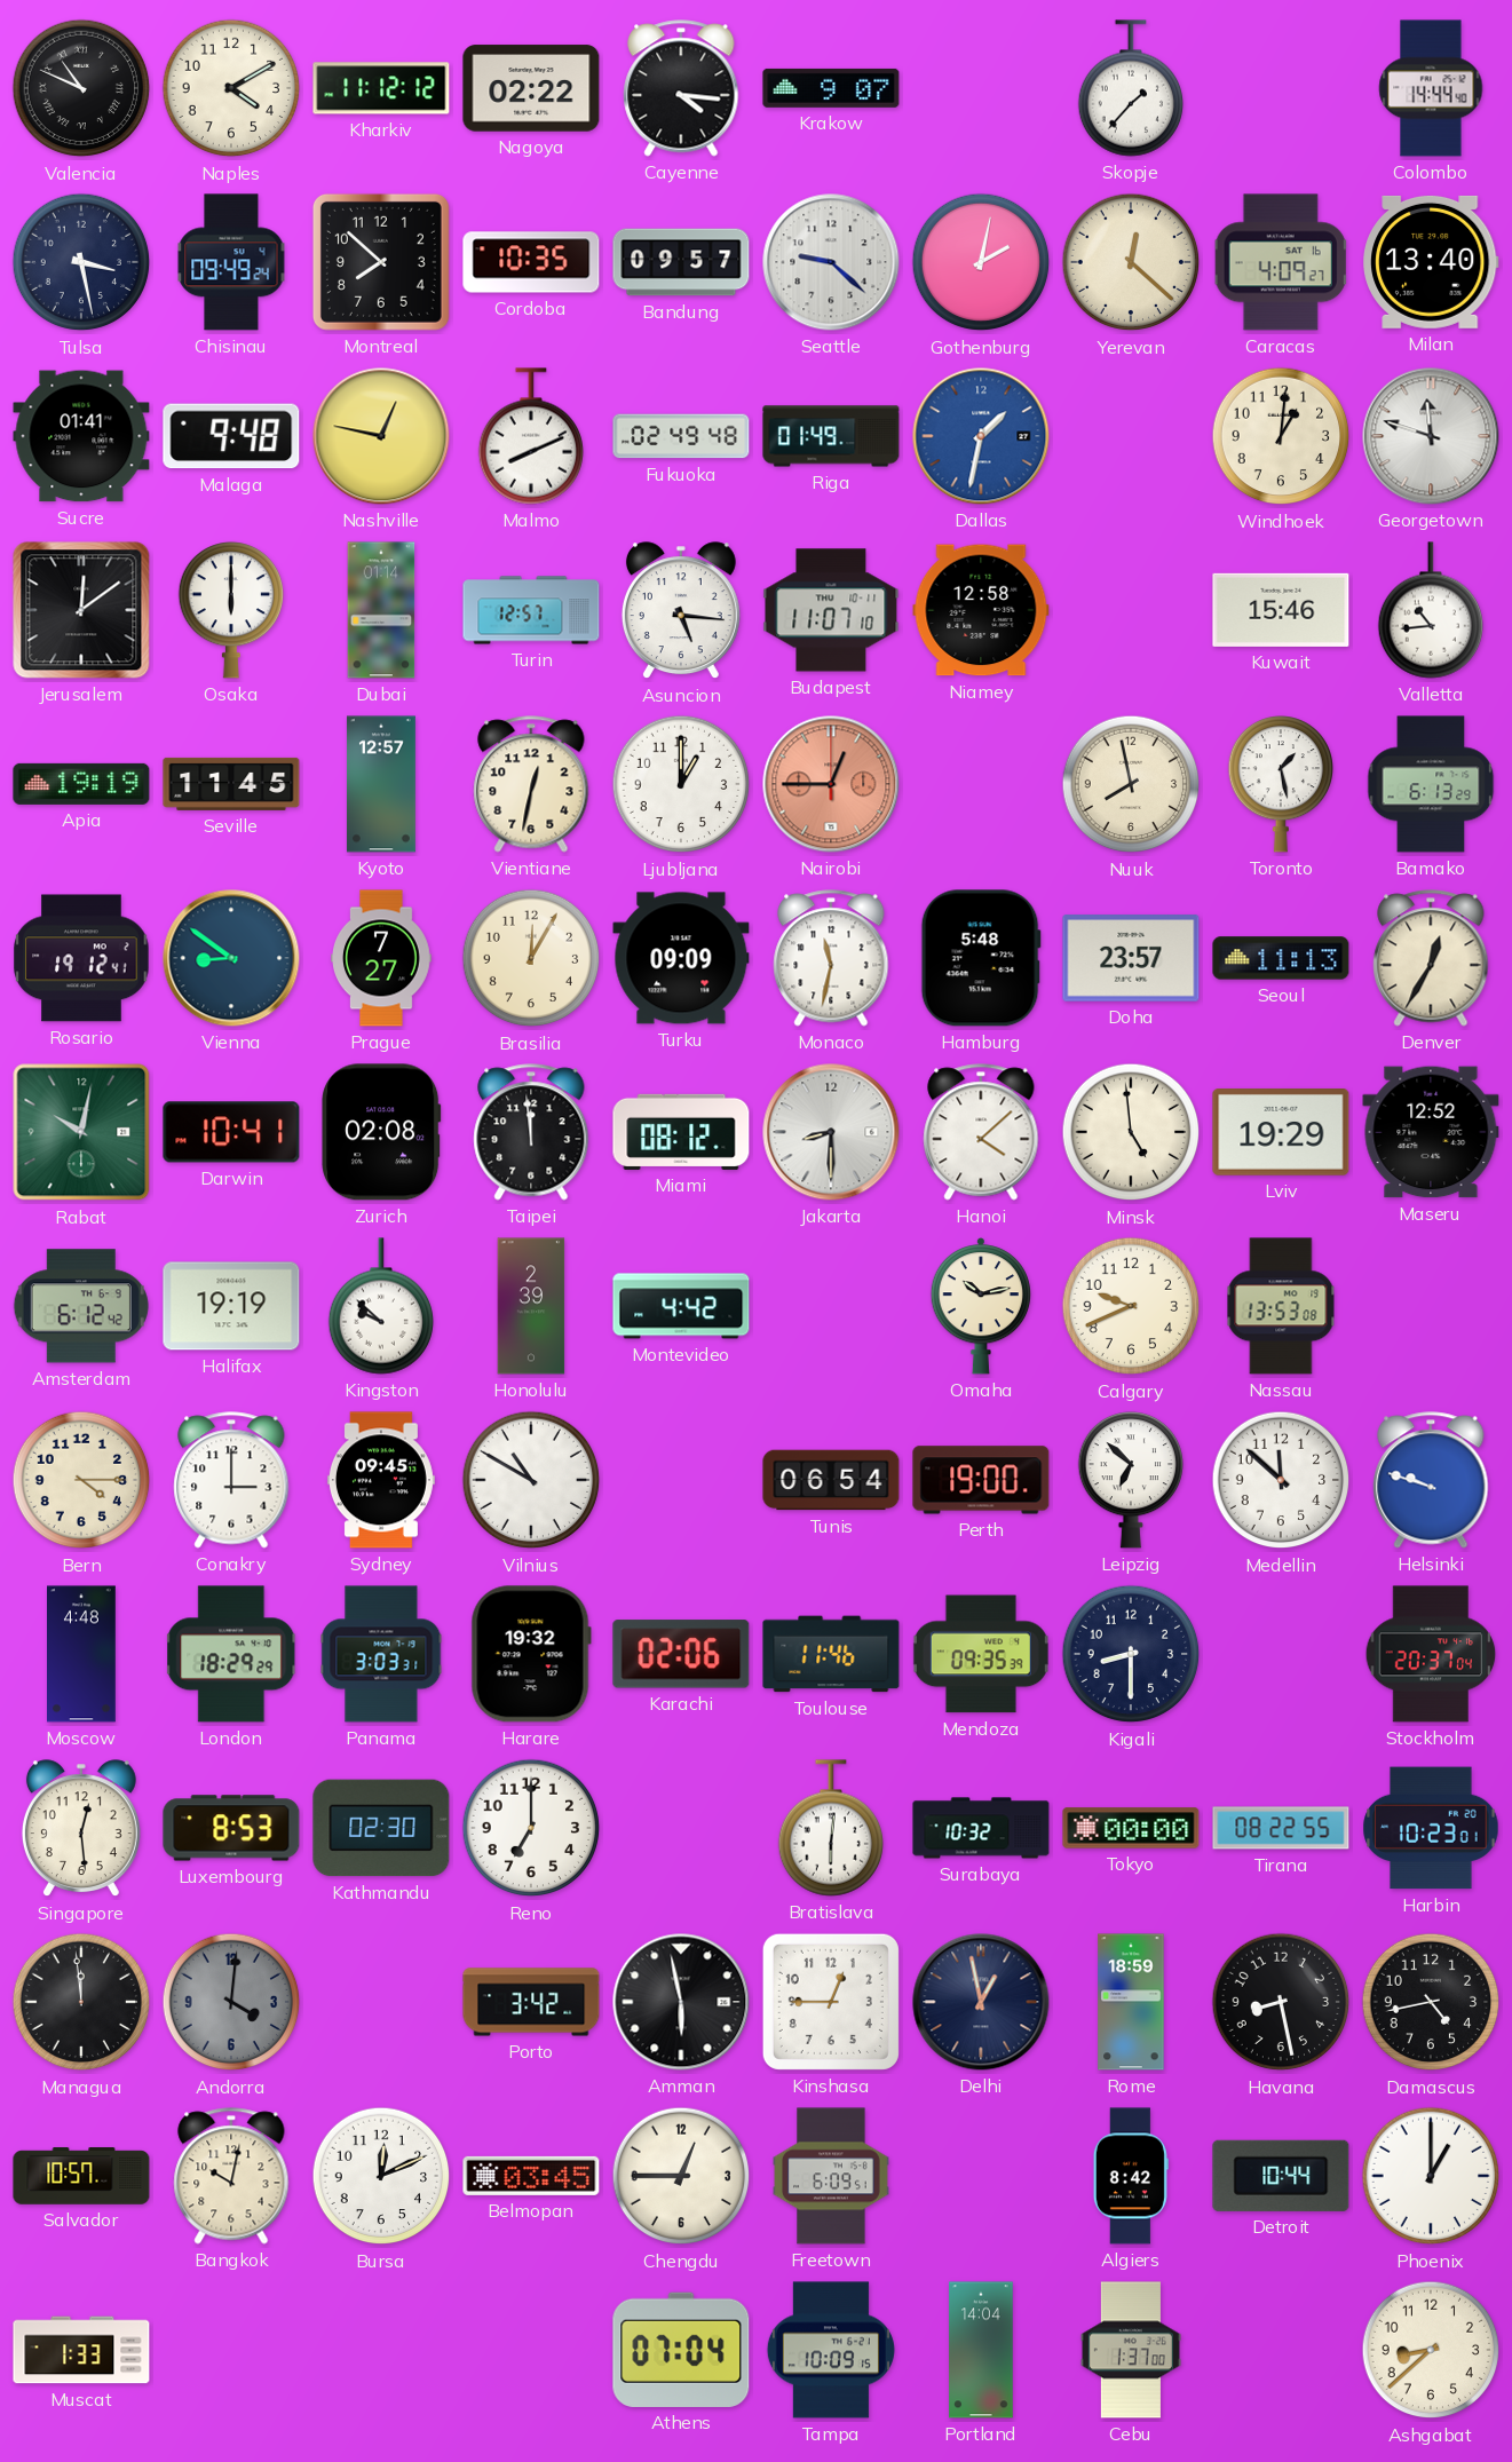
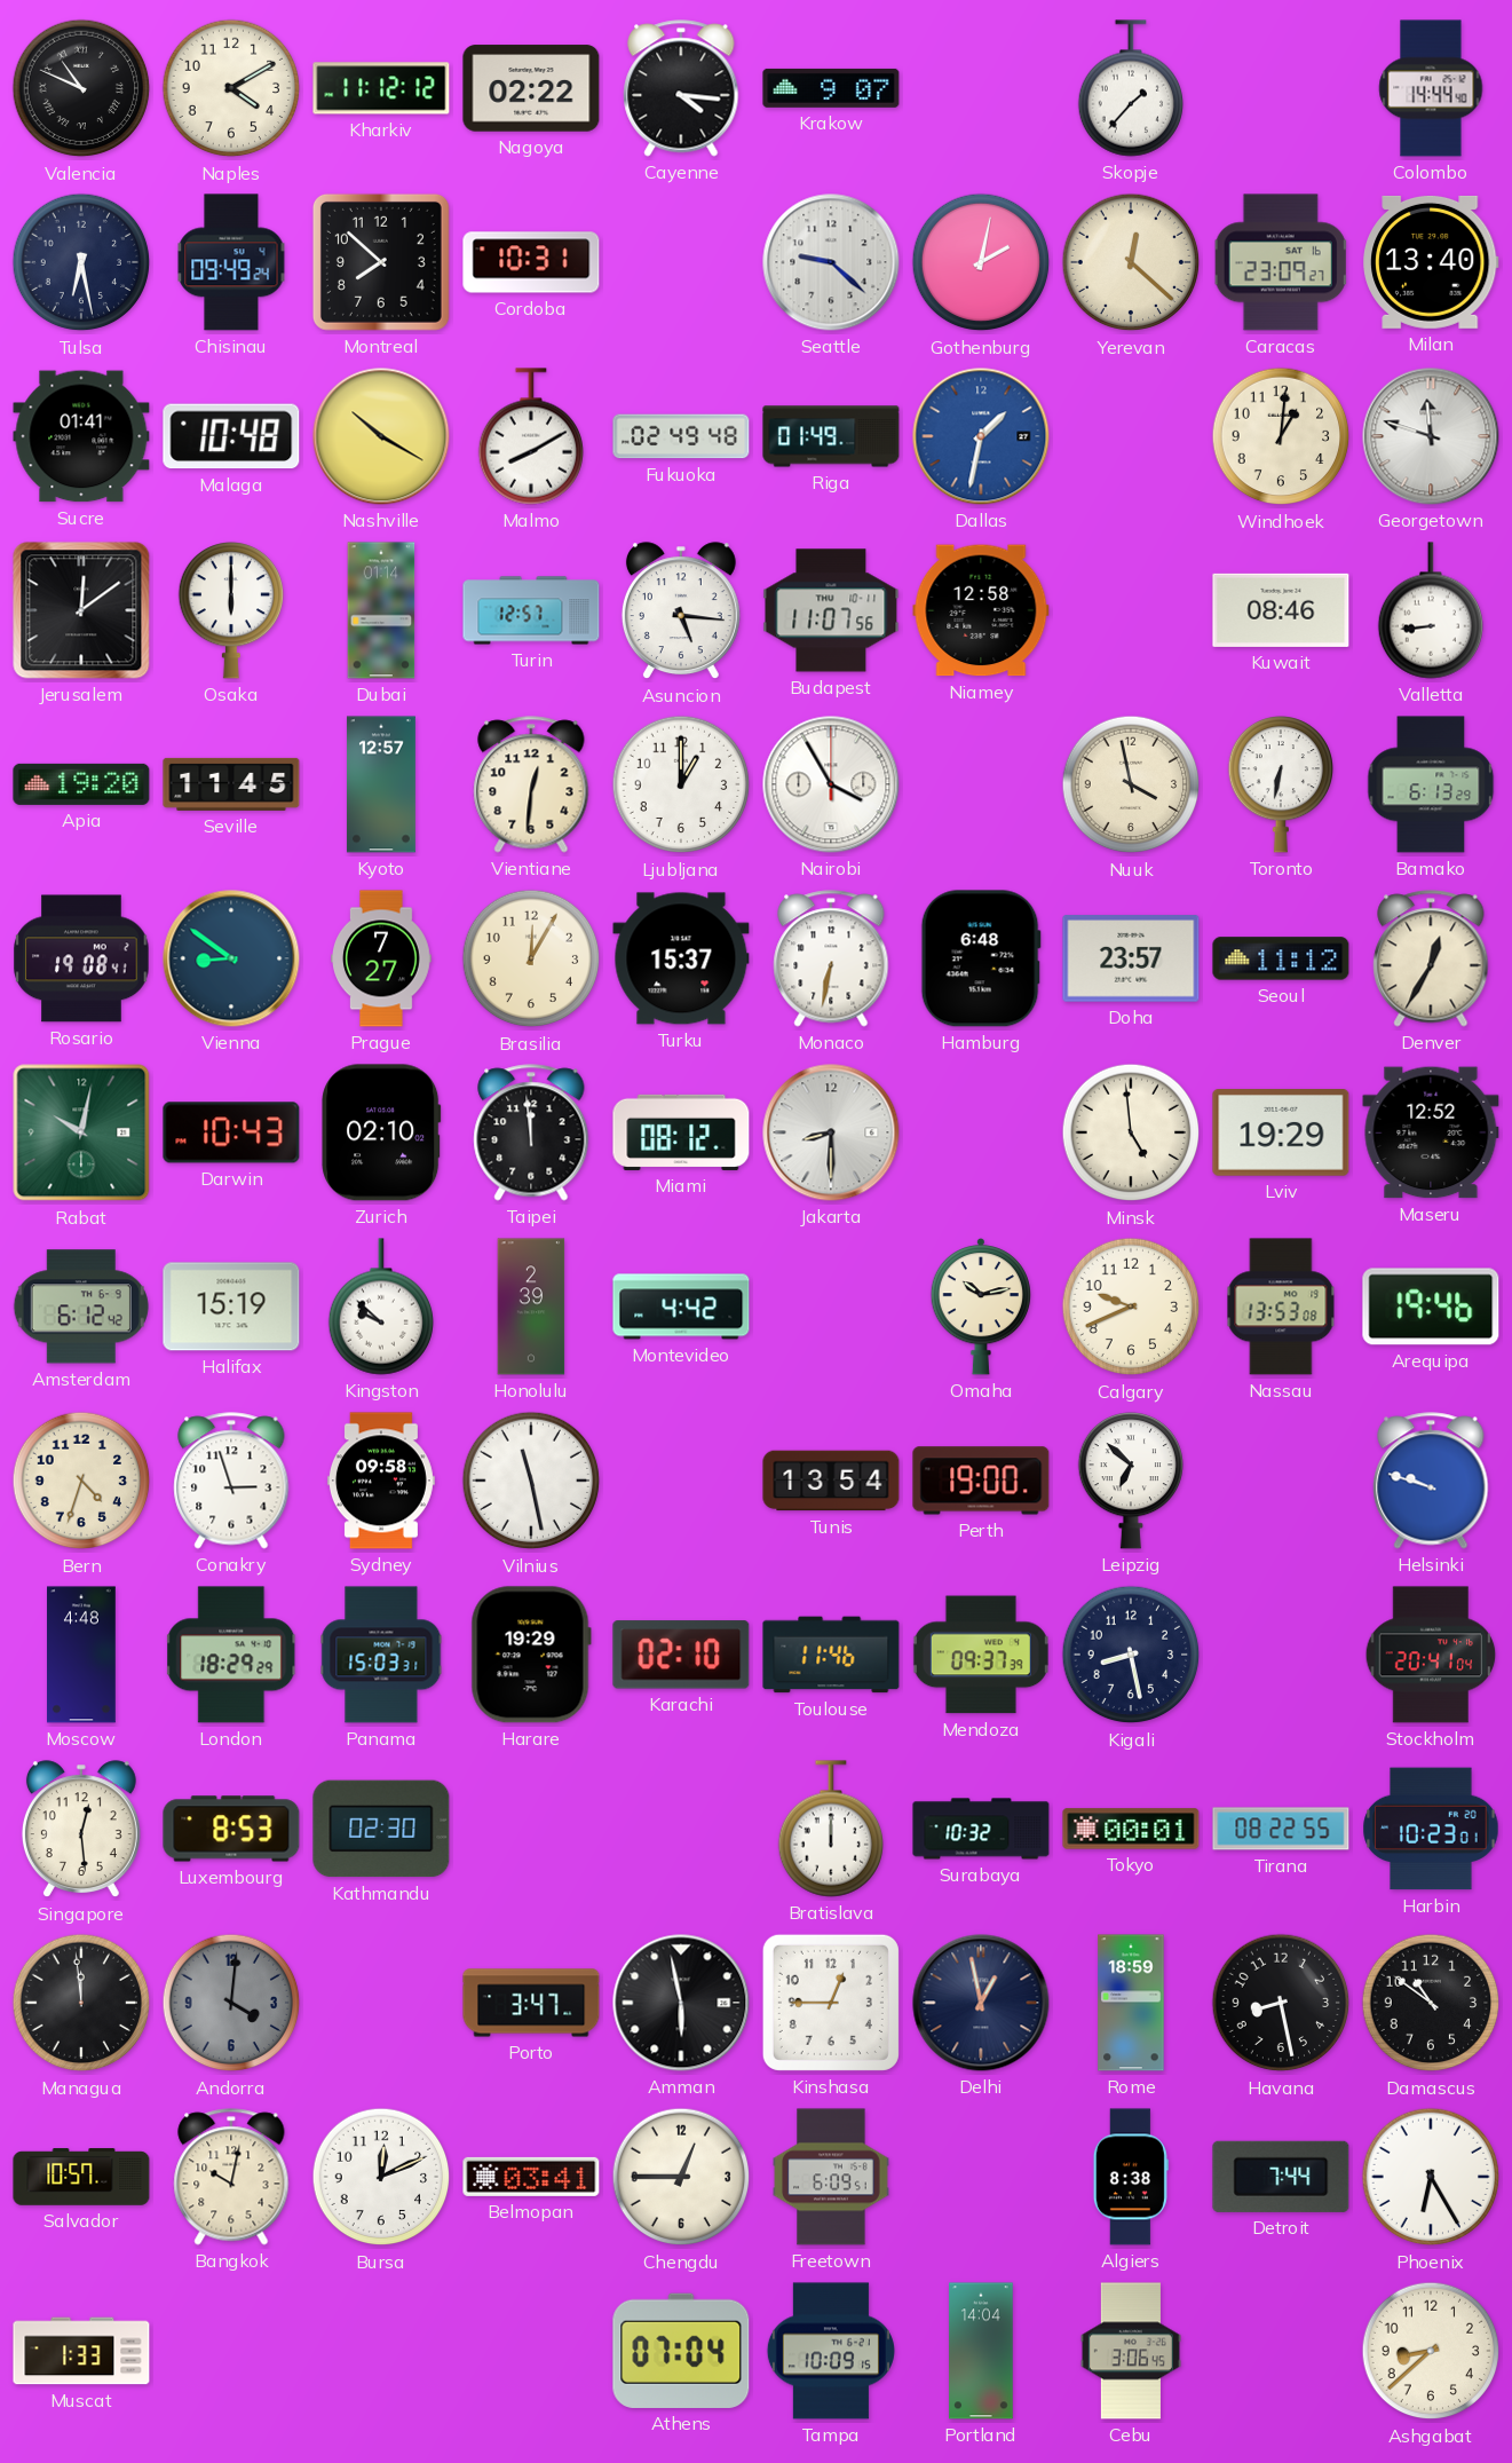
Tulsa: 3:28 -> 6:28
Cordoba: 10:35 -> 10:31
Bandung: 09:57 -> none
Caracas: 4:09 -> 23:09
Malaga: 9:48 -> 10:48
Nashville: 12:47 -> 10:20
Malmo: 8:11 -> 8:10
Budapest: 11:07:10 -> 11:07:56
Kuwait: 15:46 -> 08:46
Valletta: 10:44 -> 8:44
Apia: 19:19 -> 19:20
Vientiane: 12:32 -> 12:31
Nairobi: 12:45 -> 3:55
Nairobi dial: salmon -> white
Nuuk: 7:58 -> 3:58
Toronto: 1:28 -> 6:32
Rosario: 19:12 -> 19:08
Turku: 09:09 -> 15:37
Monaco: 11:32 -> 6:32
Hamburg: 5:48 -> 6:48
Seoul: 11:13 -> 11:12
Darwin: 10:41 -> 10:43
Zurich: 02:08 -> 02:10
Hanoi: 4:08 -> none
Halifax: 19:19 -> 15:19
Arequipa: none -> 19:46
Bern: 4:15 -> 4:33
Conakry: 3:00 -> 2:57
Sydney: 09:45 -> 09:58
Vilnius: 10:50 -> 11:28
Tunis: 06:54 -> 13:54
Medellin: 11:52 -> none
Panama: 3:03 -> 15:03
Harare: 19:32 -> 19:29
Karachi: 02:06 -> 02:10
Mendoza: 09:35 -> 09:37
Kigali: 8:30 -> 8:28
Stockholm: 20:37 -> 20:41
Reno: 7:00 -> none
Bratislava: 6:01 -> 12:00
Tokyo: 00:00 -> 00:01
Porto: 3:42 -> 3:47
Damascus: 4:43 -> 10:51
Belmopan: 03:45 -> 03:41
Algiers: 8:42 -> 8:38
Detroit: 10:44 -> 7:44
Phoenix: 1:00 -> 6:25
Cebu: 1:37 -> 3:06
